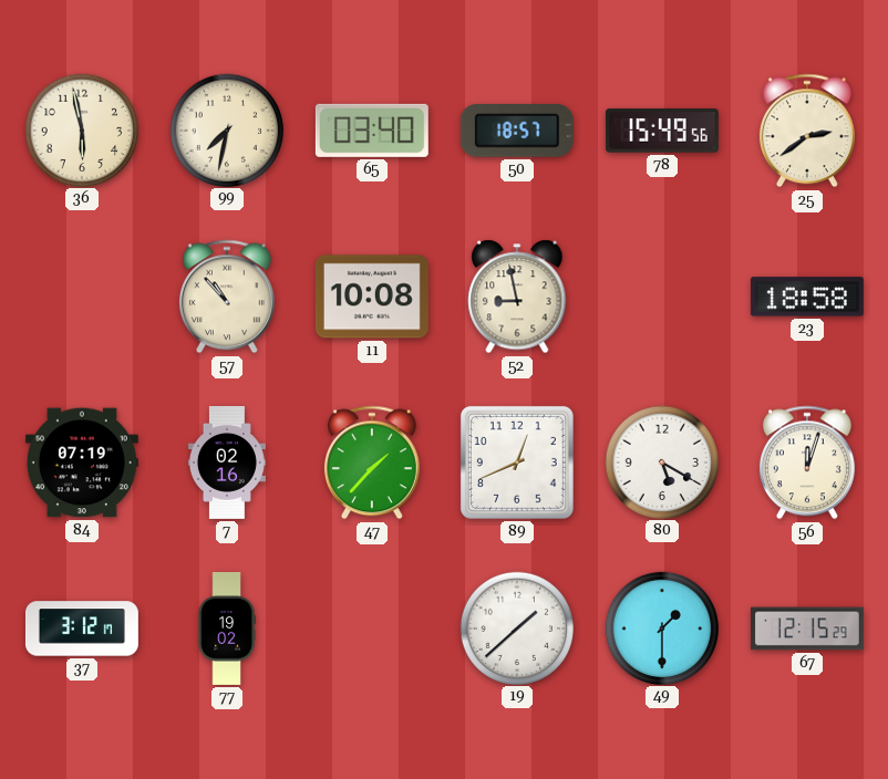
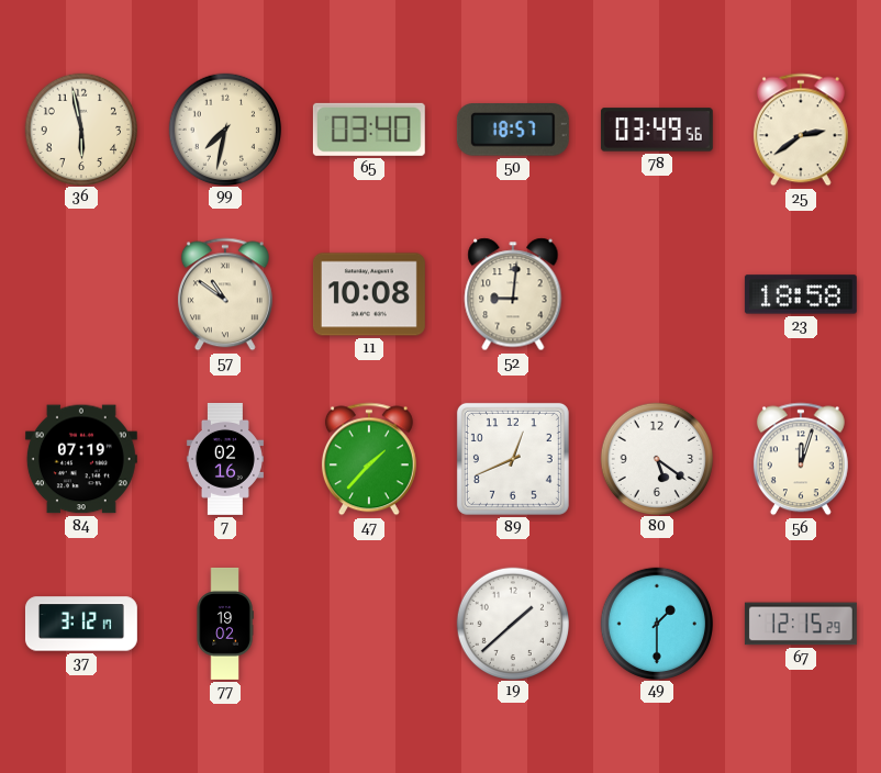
78: 15:49 -> 03:49
57: 10:53 -> 10:51
52: 8:58 -> 9:01
80: 5:20 -> 5:21
